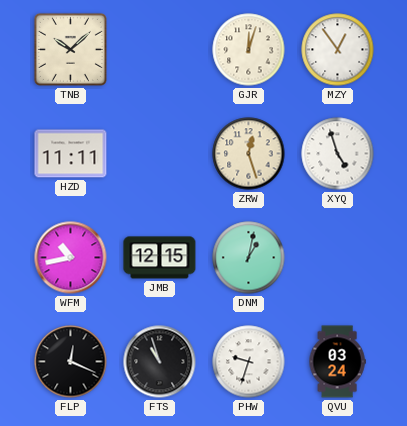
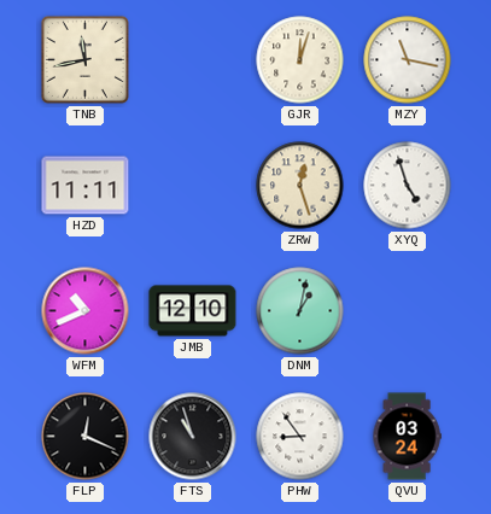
TNB: 10:08 -> 11:43
MZY: 12:54 -> 11:17
WFM: 10:43 -> 10:41
JMB: 12:15 -> 12:10
PHW: 9:33 -> 8:54
